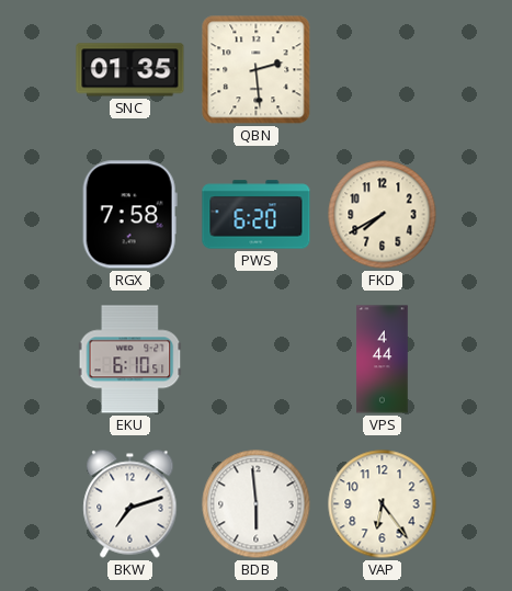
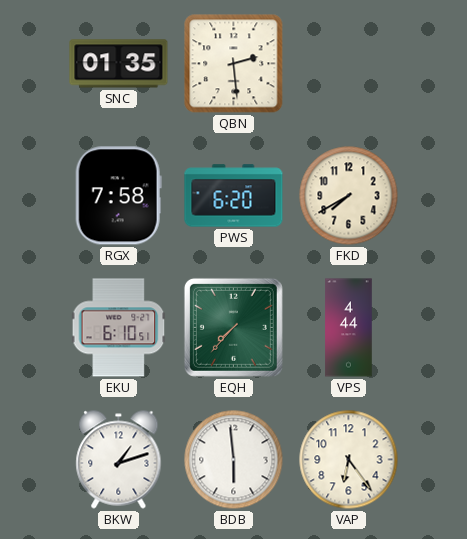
EQH: none -> 7:37
BKW: 7:12 -> 1:12
